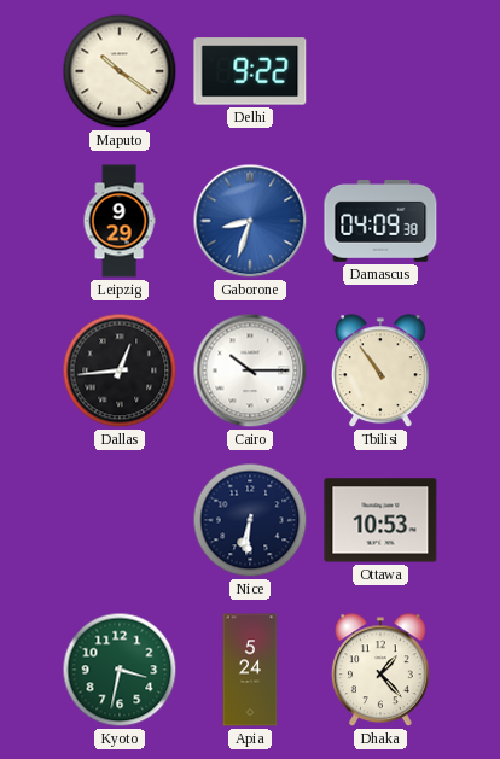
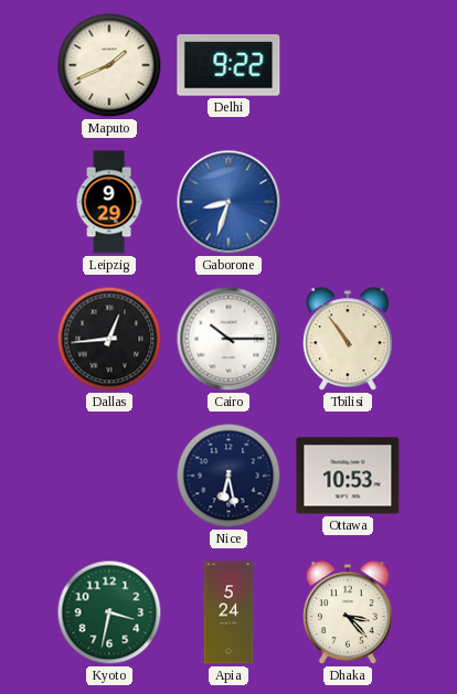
Maputo: 10:21 -> 1:41
Damascus: 04:09 -> none
Nice: 6:31 -> 6:28
Dhaka: 1:23 -> 3:23
